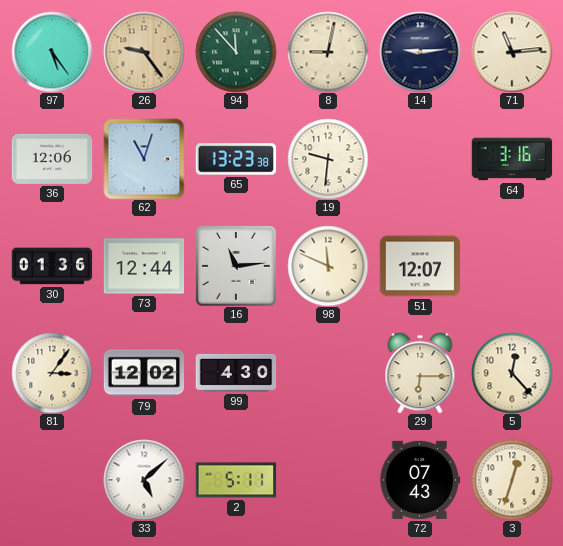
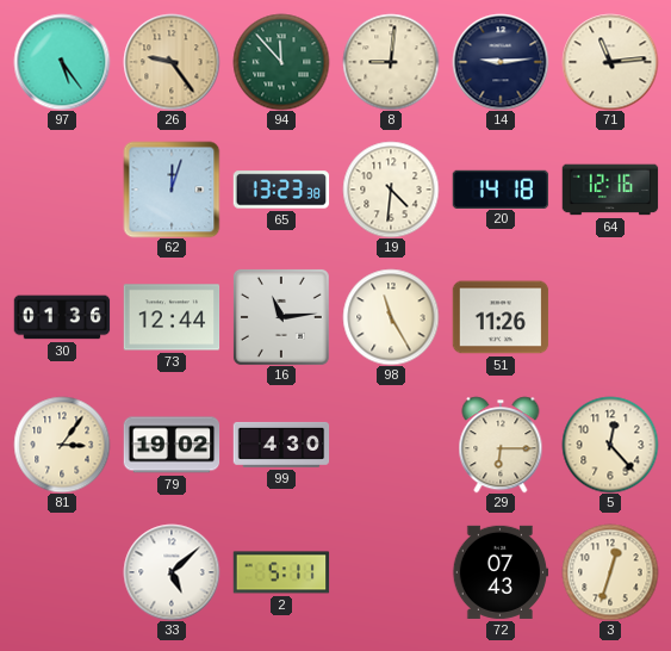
8: 9:02 -> 9:01
36: 12:06 -> none
62: 11:03 -> 12:03
19: 9:31 -> 4:31
20: none -> 14:18
64: 3:16 -> 12:16
98: 11:49 -> 11:25
51: 12:07 -> 11:26
79: 12:02 -> 19:02
